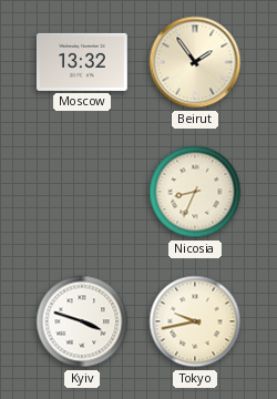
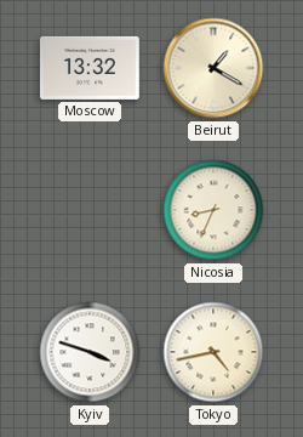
Beirut: 1:54 -> 1:20
Tokyo: 9:43 -> 4:43
